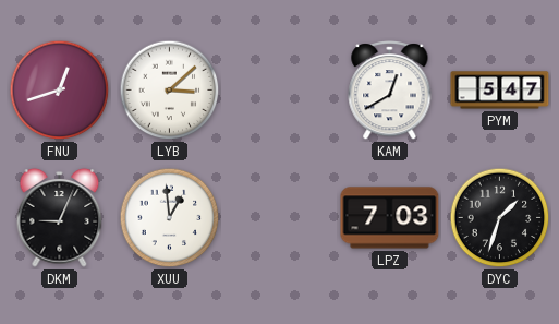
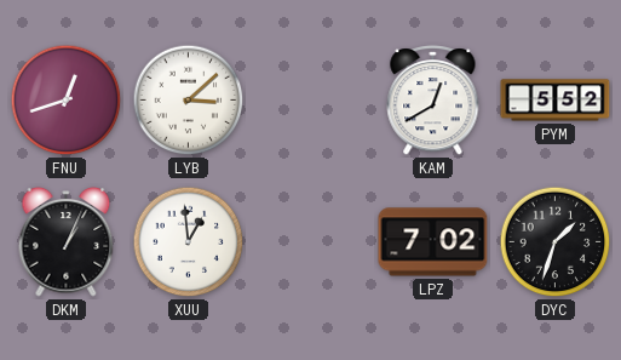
PYM: 5:47 -> 5:52
DKM: 9:04 -> 1:04
LPZ: 7:03 -> 7:02
